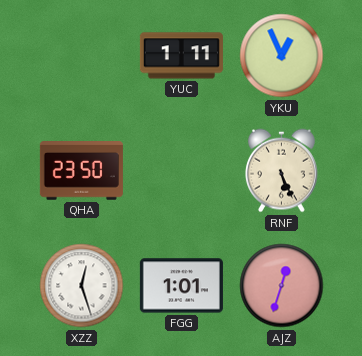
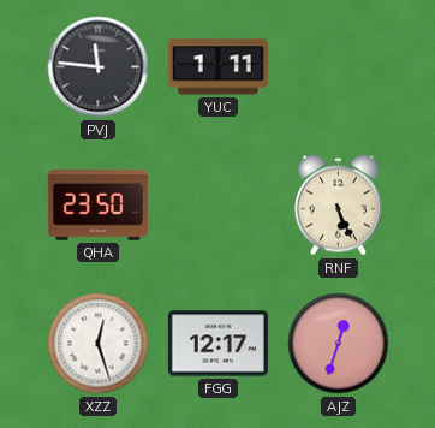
PVJ: none -> 11:46
YKU: 12:56 -> none
FGG: 1:01 -> 12:17
